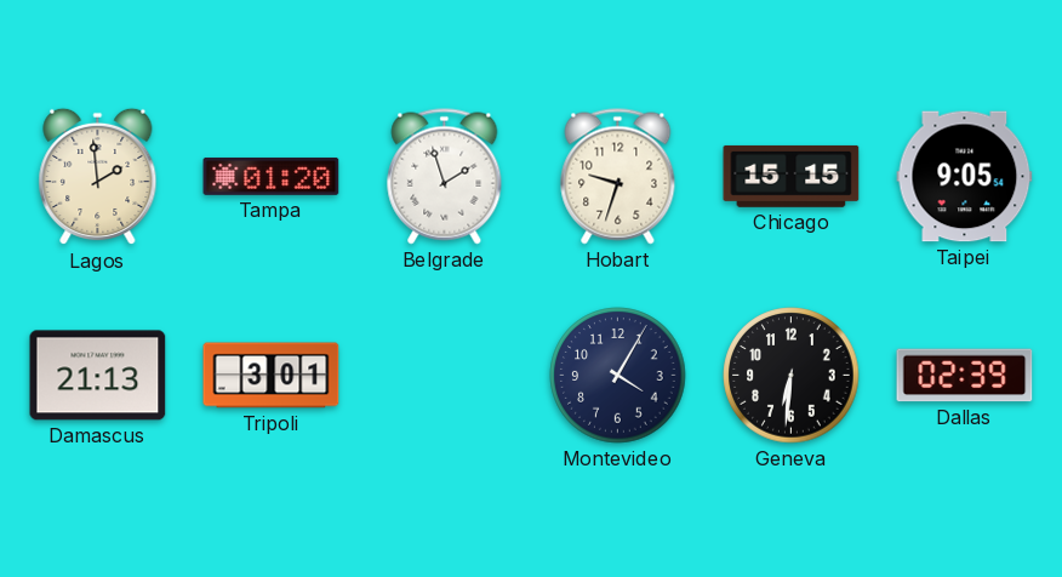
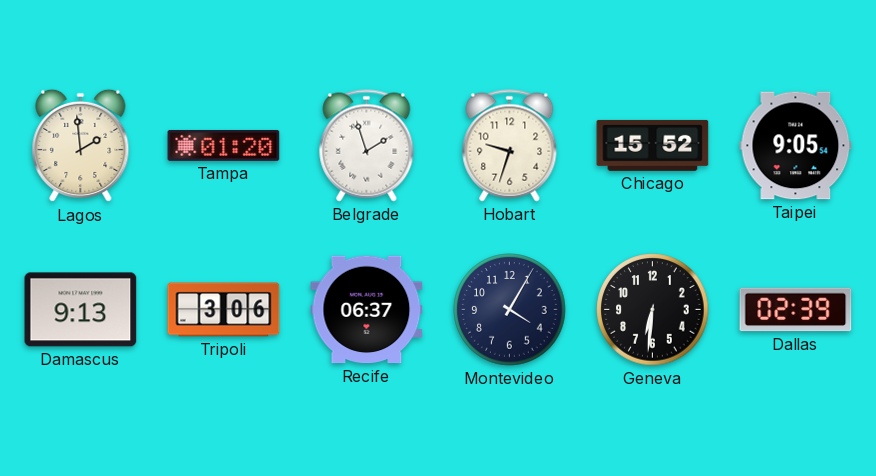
Chicago: 15:15 -> 15:52
Damascus: 21:13 -> 9:13
Tripoli: 3:01 -> 3:06
Recife: none -> 06:37
